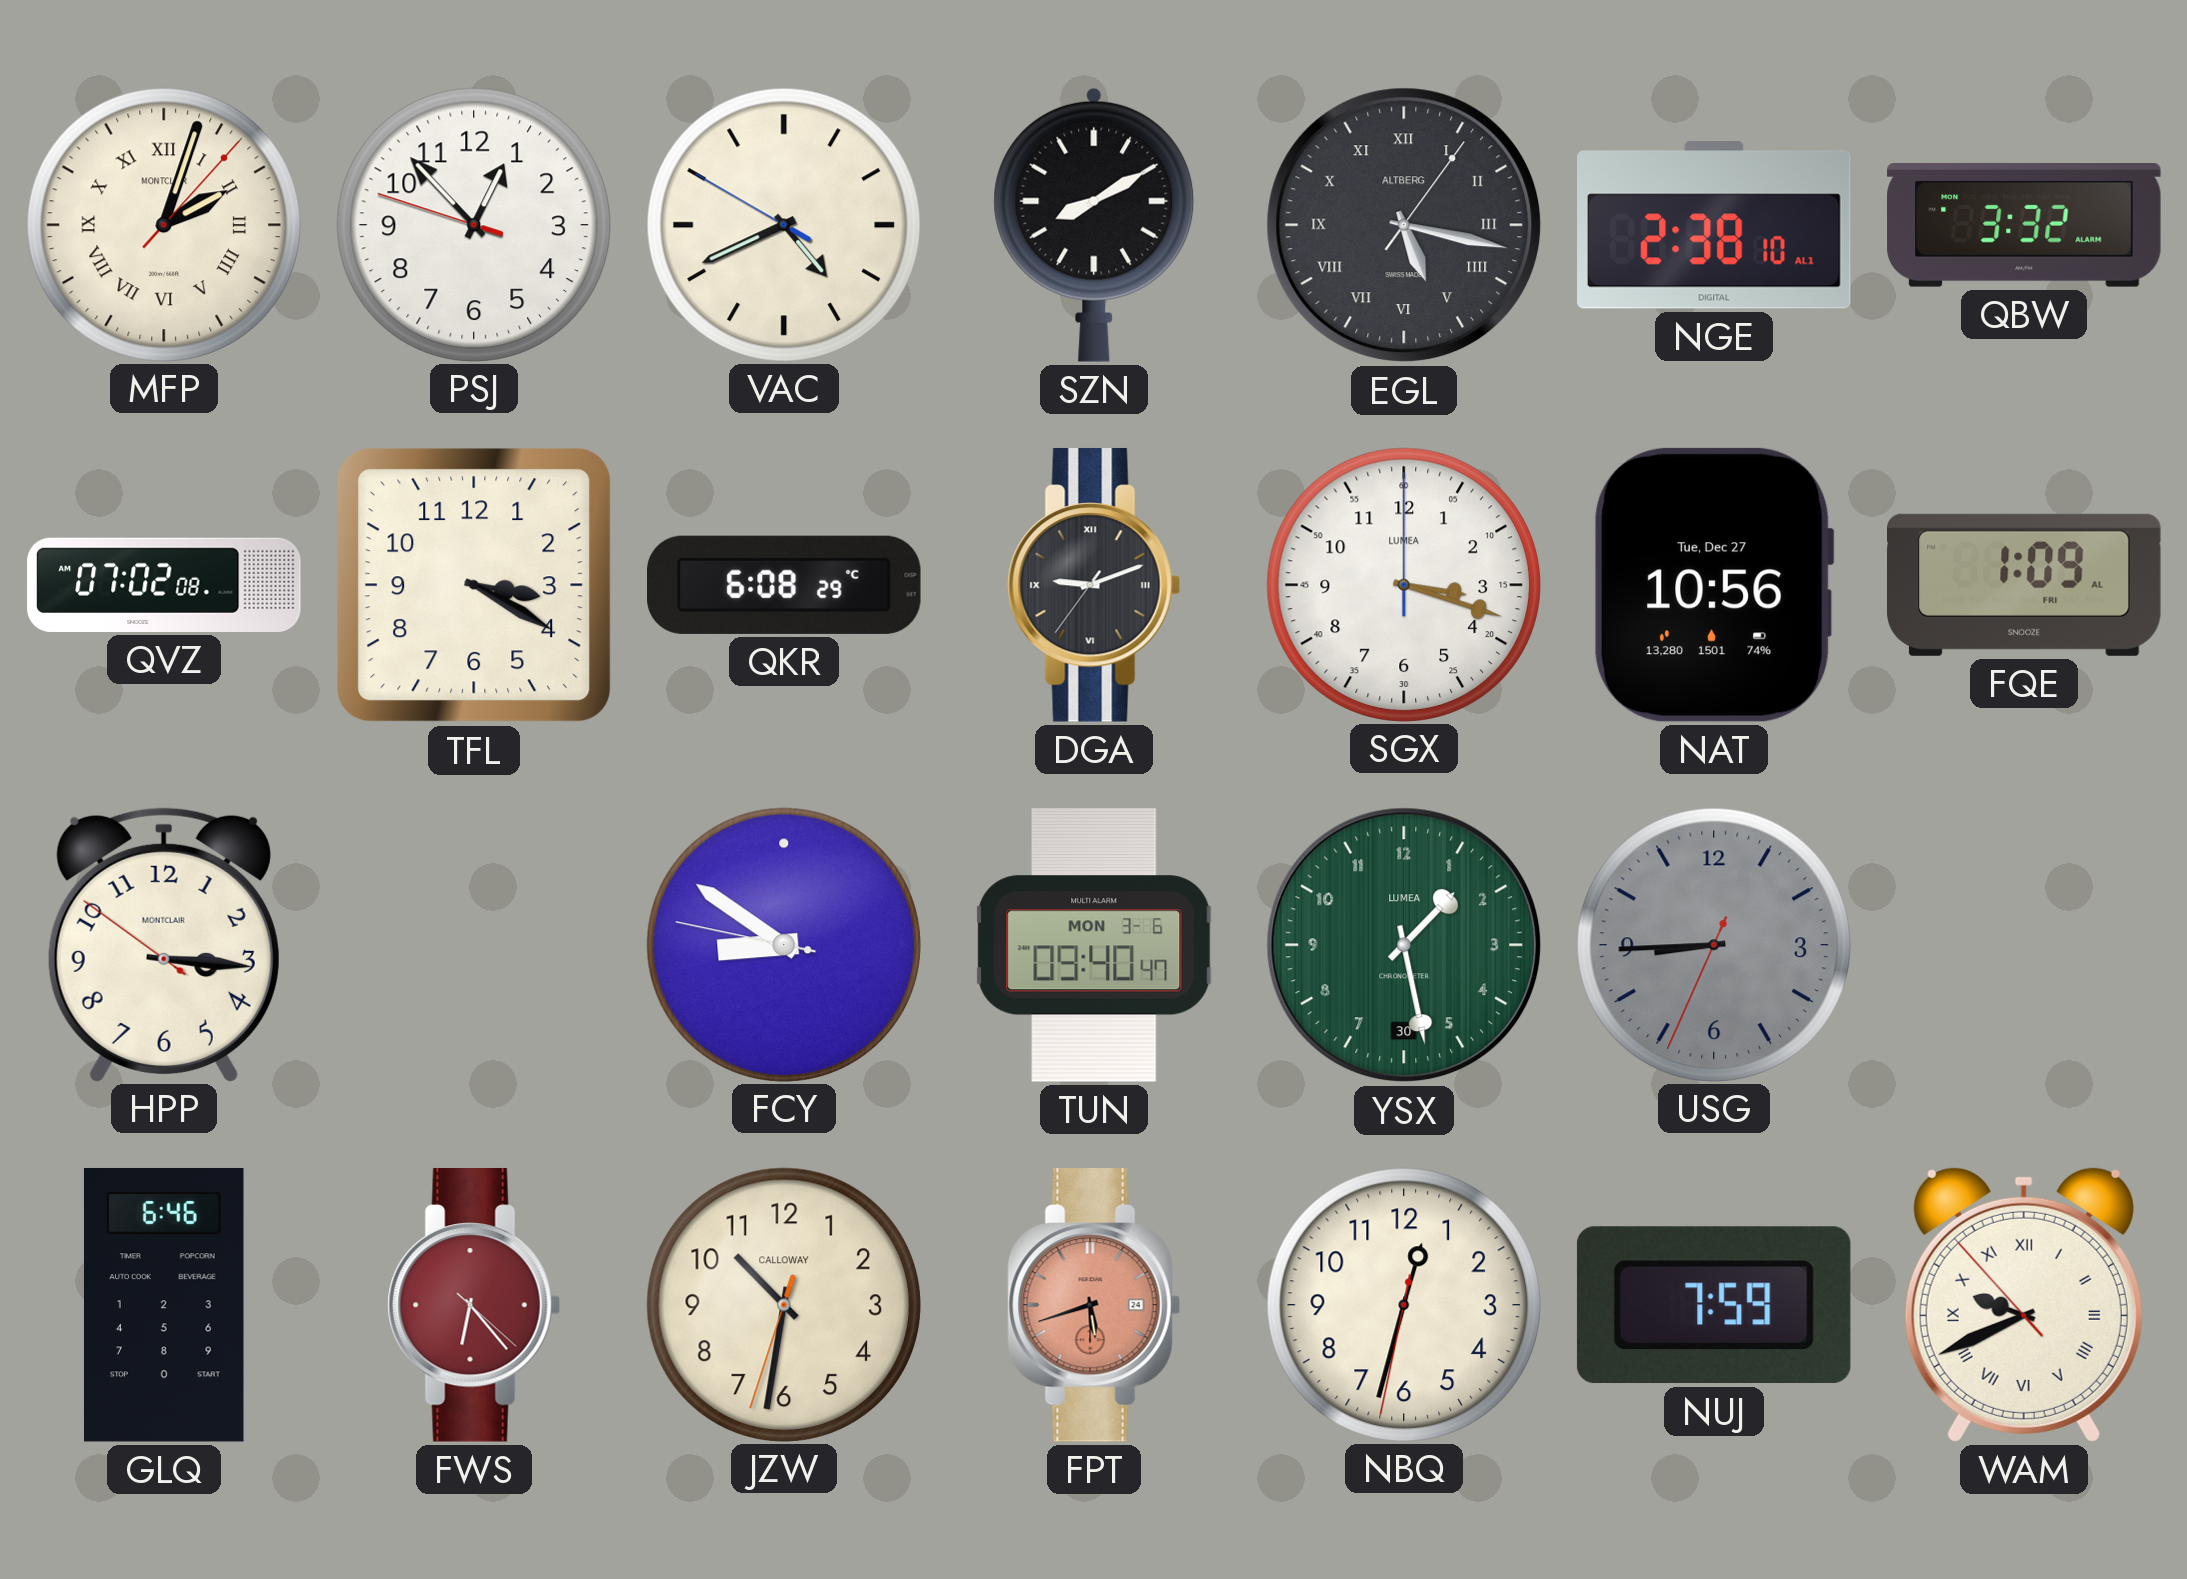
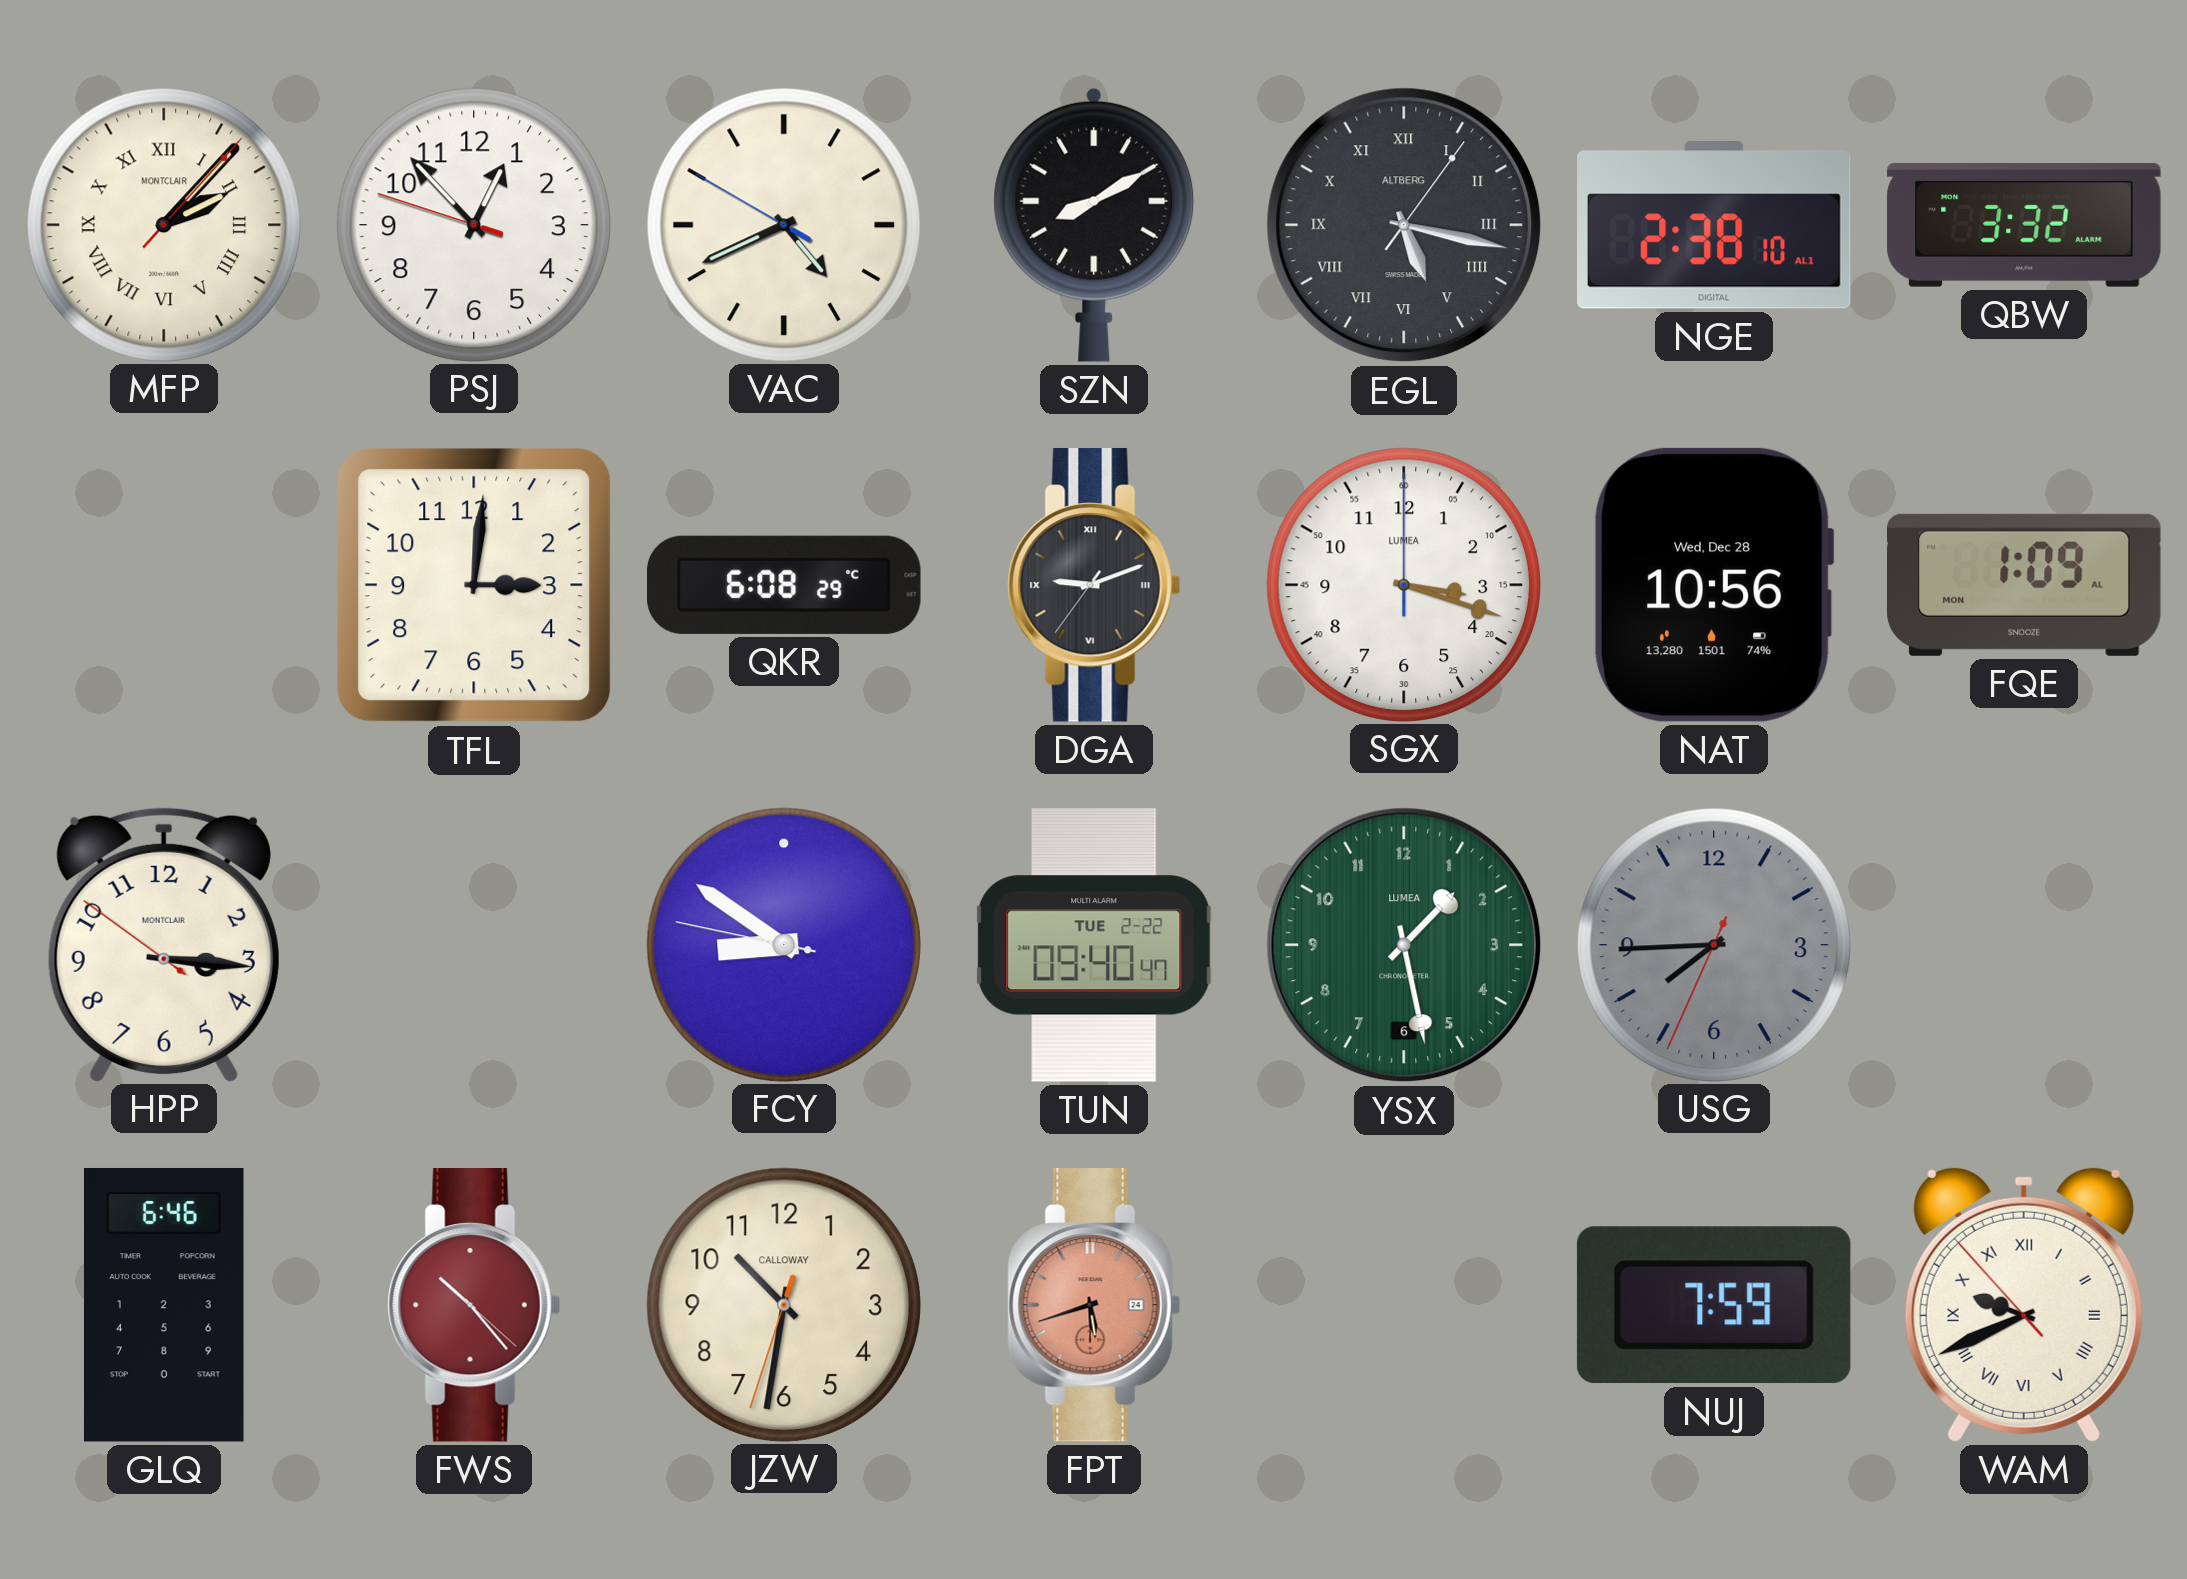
MFP: 2:03 -> 2:07
QVZ: 07:02 -> none
TFL: 3:20 -> 3:01
NAT date: Tue, Dec 27 -> Wed, Dec 28
FQE date: FRI -> MON
TUN date: MON 3-6 -> TUE 2-22
YSX date: 30 -> 6
USG: 8:44 -> 7:44
FWS: 6:23 -> 10:23
NBQ: 12:32 -> none
